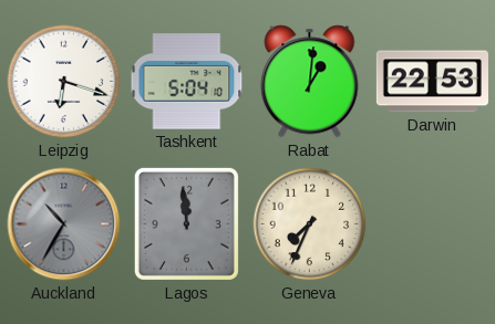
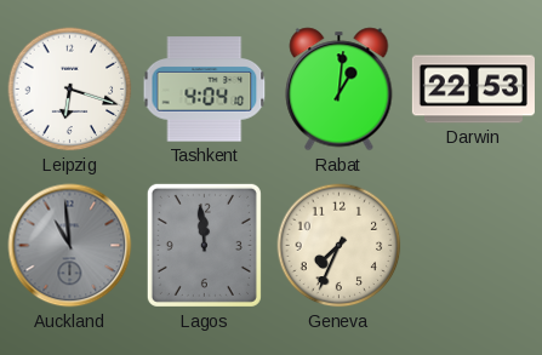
Tashkent: 5:04 -> 4:04
Auckland: 10:35 -> 10:59
